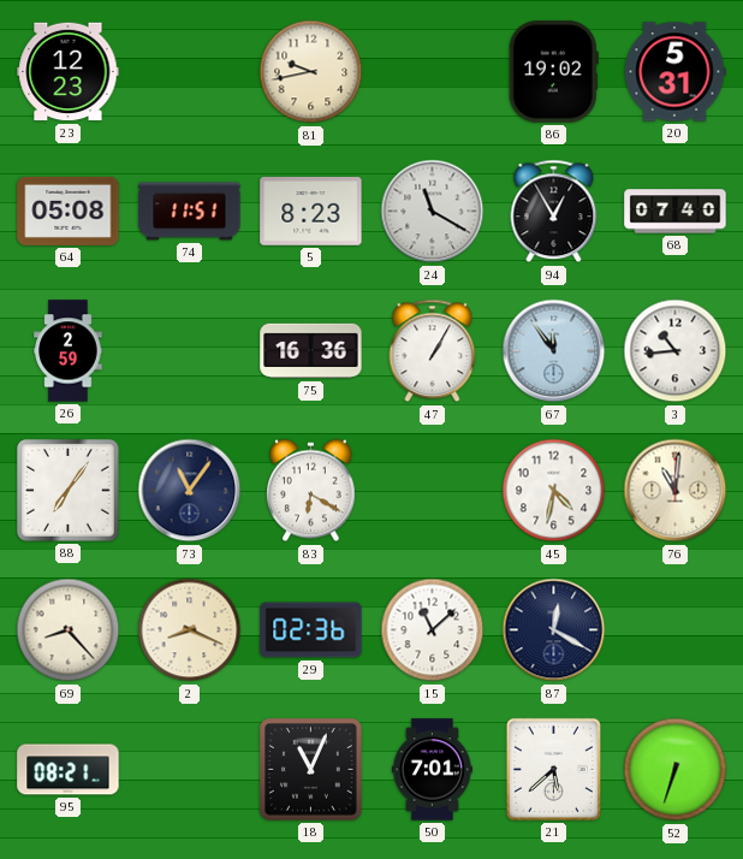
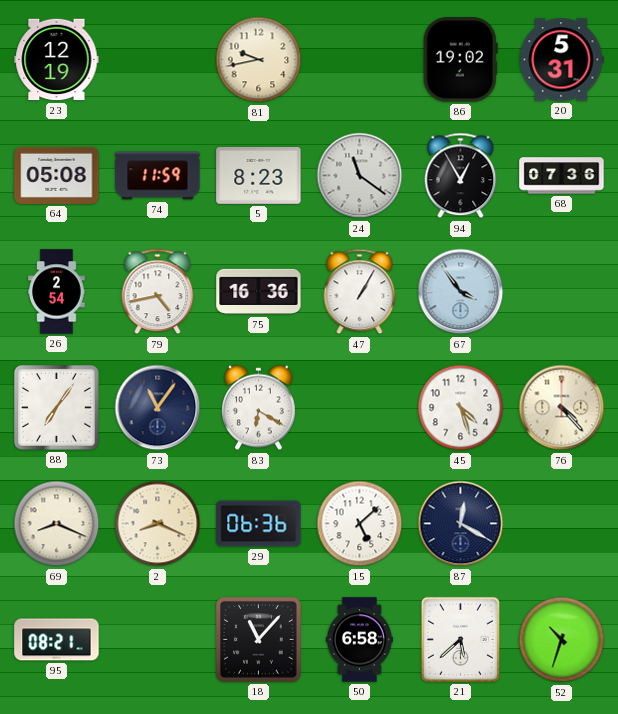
23: 12:23 -> 12:19
74: 11:51 -> 11:59
24: 11:20 -> 11:21
68: 07:40 -> 07:36
26: 2:59 -> 2:54
79: none -> 4:43
67: 11:54 -> 3:54
3: 10:44 -> none
45: 4:32 -> 4:27
76: 11:01 -> 4:23
69: 8:23 -> 8:19
29: 02:36 -> 06:36
15: 11:08 -> 5:08
18: 11:04 -> 11:07
50: 7:01 -> 6:58
52: 6:33 -> 10:33
